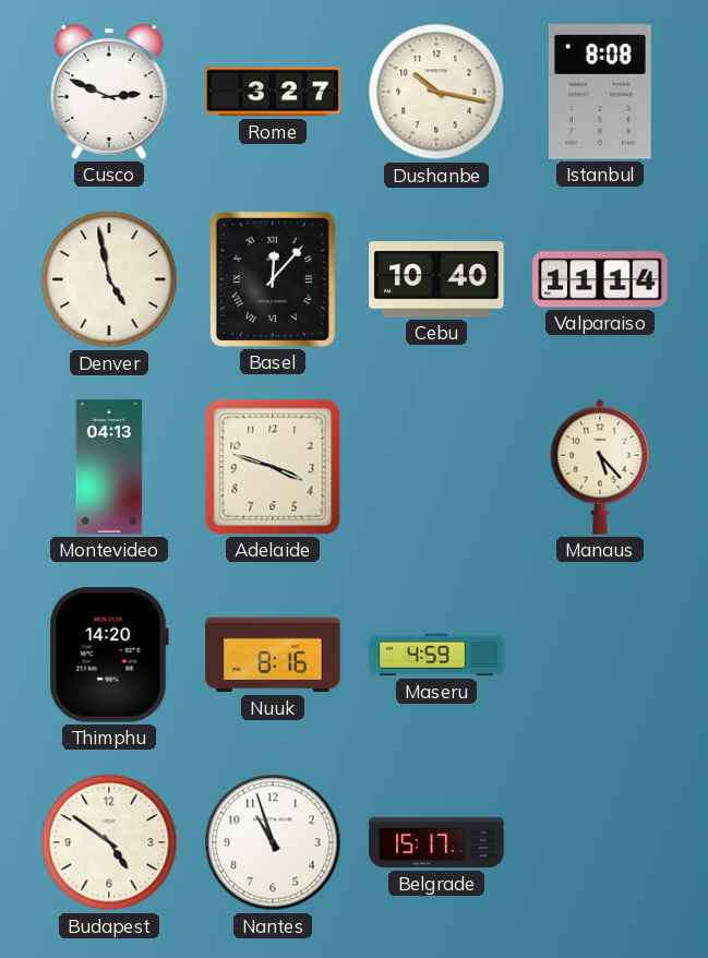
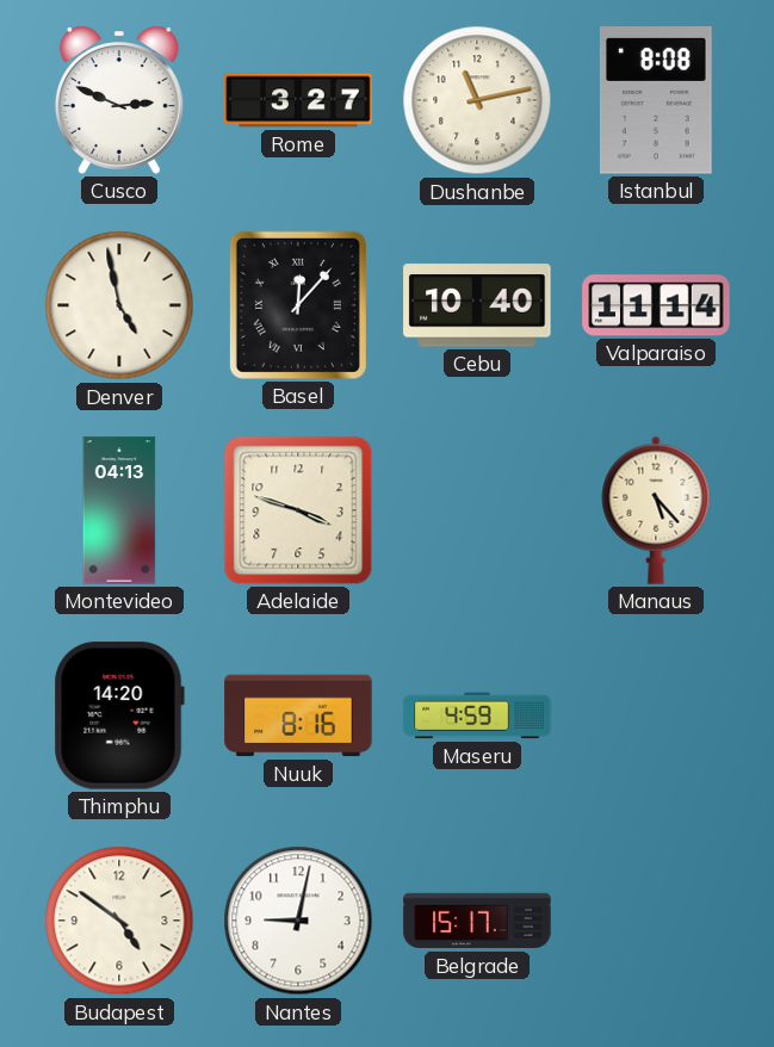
Dushanbe: 10:17 -> 11:13
Nantes: 10:57 -> 9:02
